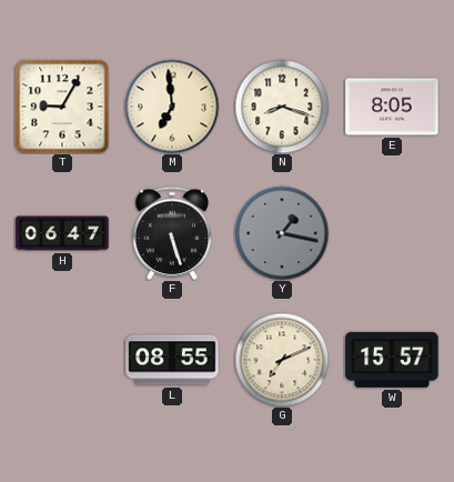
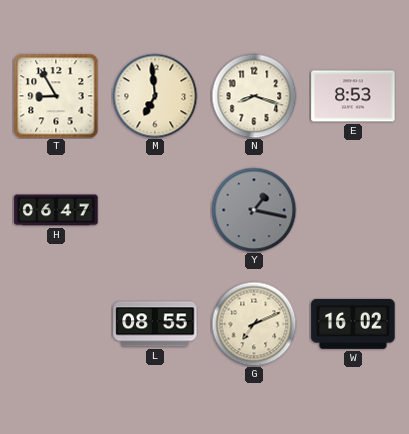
T: 9:05 -> 8:55
E: 8:05 -> 8:53
F: 5:27 -> none
W: 15:57 -> 16:02
